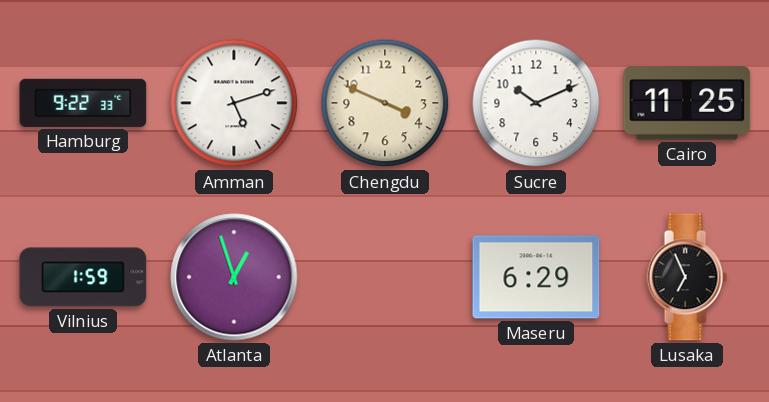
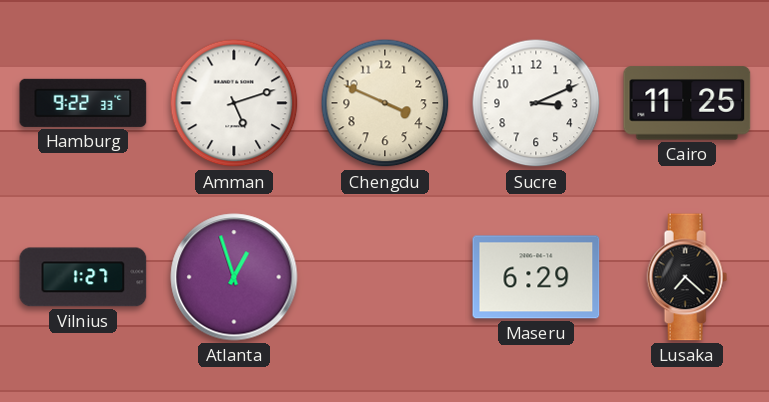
Sucre: 10:11 -> 3:11
Vilnius: 1:59 -> 1:27
Lusaka: 6:56 -> 7:22
